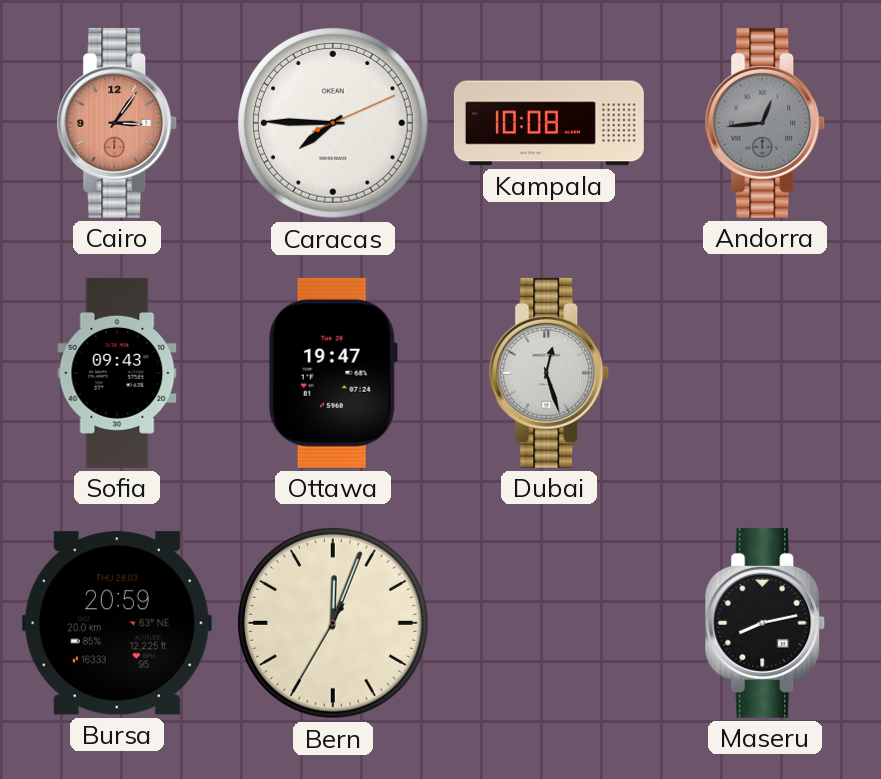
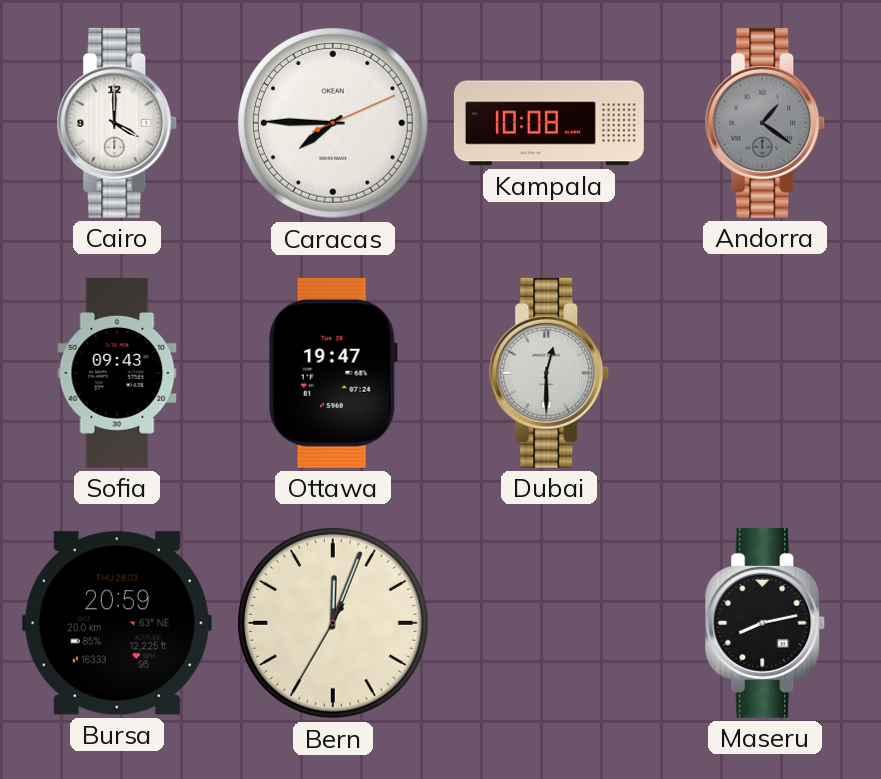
Cairo: 3:06 -> 4:00
Cairo dial: salmon -> white
Andorra: 12:44 -> 1:21
Dubai: 12:27 -> 12:30
